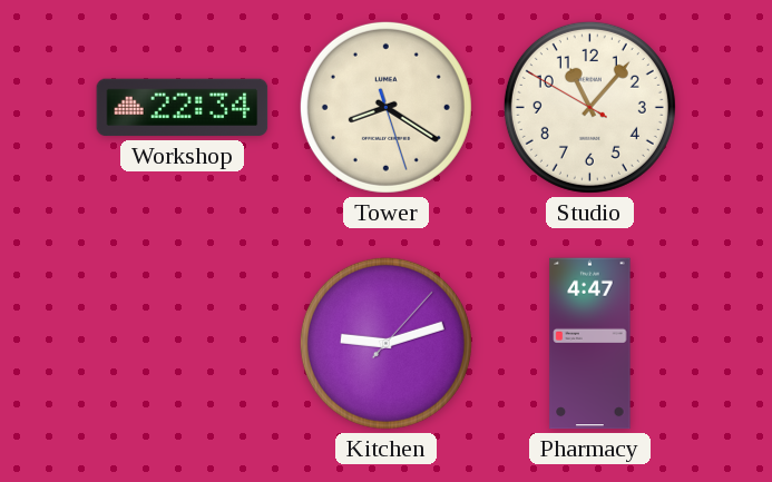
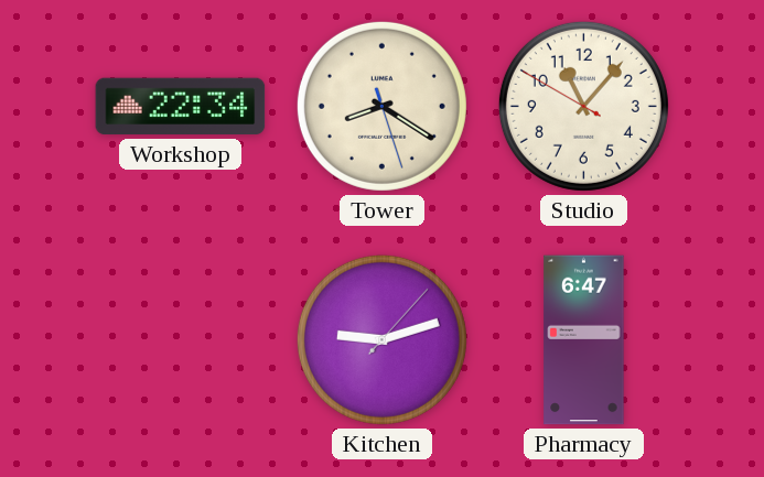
Pharmacy: 4:47 -> 6:47
